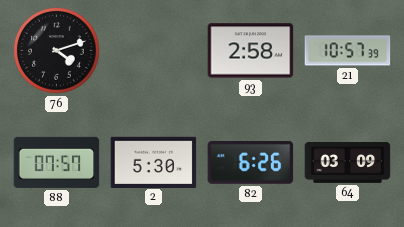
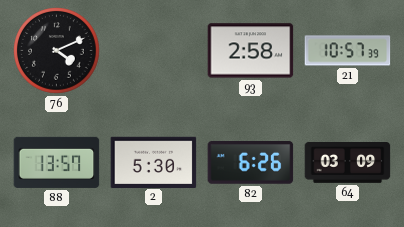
76: 4:12 -> 4:11
88: 07:57 -> 13:57
